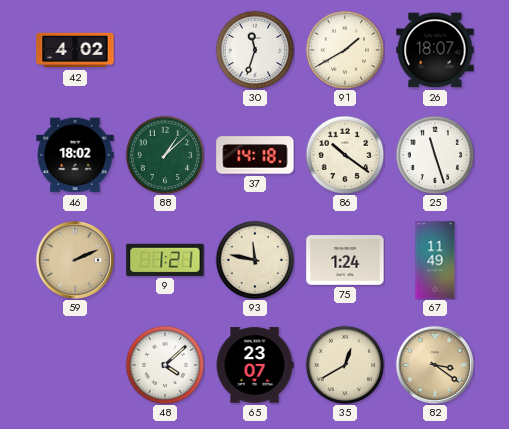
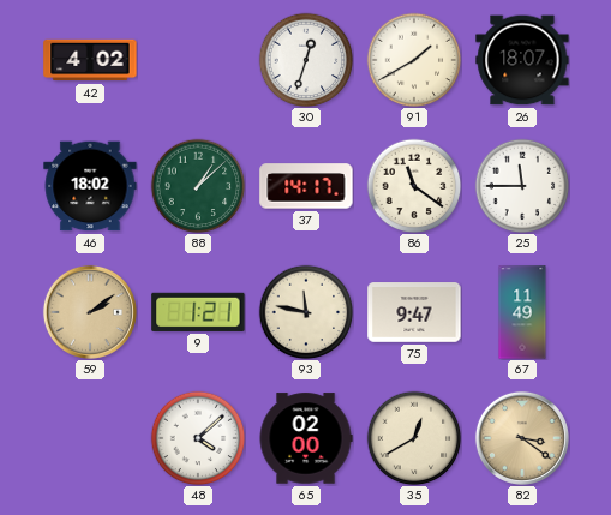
30: 11:33 -> 12:33
37: 14:18 -> 14:17
86: 10:21 -> 11:21
25: 11:27 -> 11:45
59: 2:11 -> 2:09
75: 1:24 -> 9:47
65: 23:07 -> 02:00
